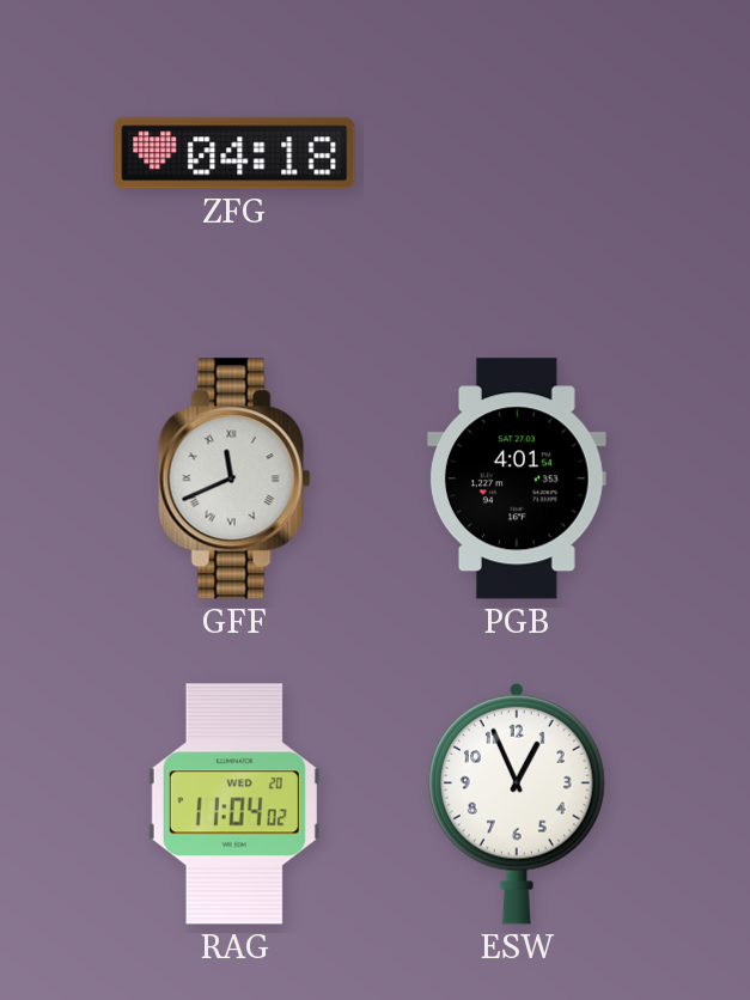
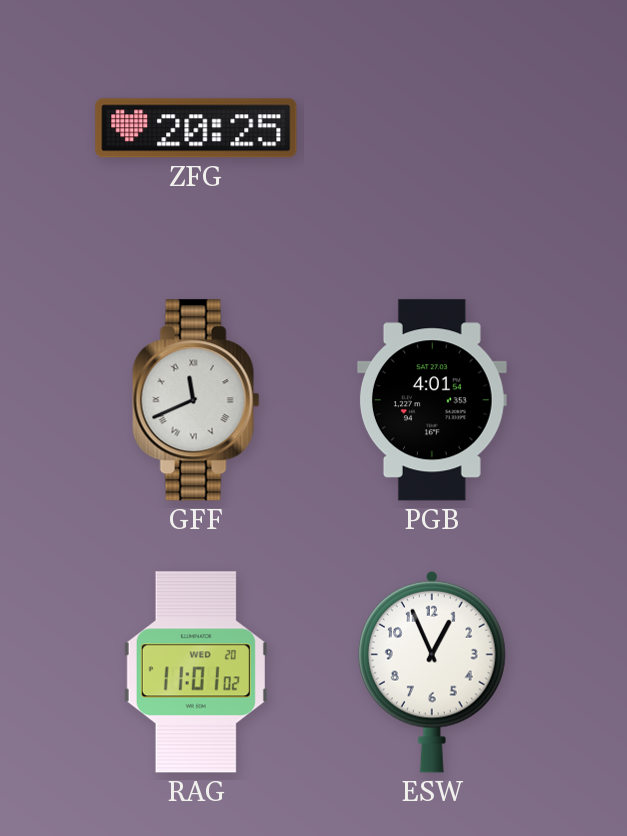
ZFG: 04:18 -> 20:25
RAG: 11:04 -> 11:01
